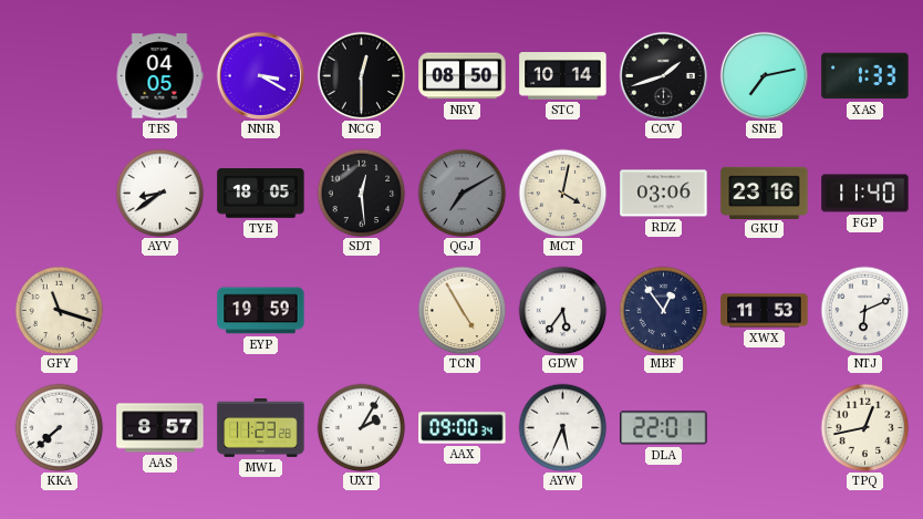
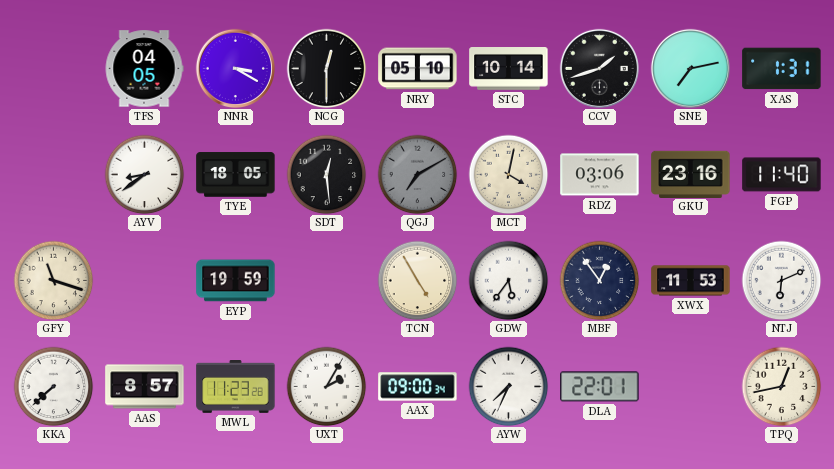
NRY: 08:50 -> 05:10
XAS: 1:33 -> 1:31
AYW: 5:34 -> 7:34
